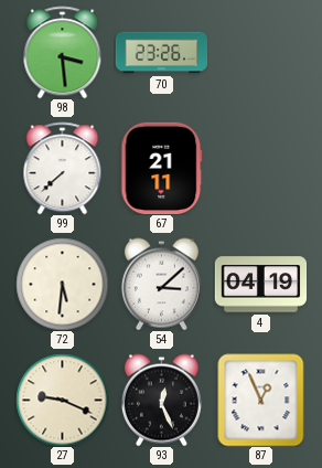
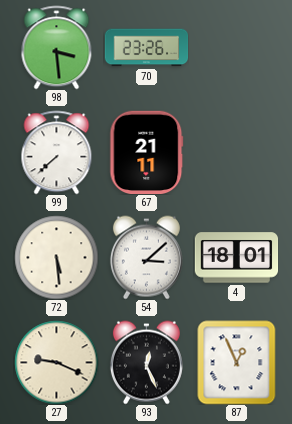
72: 5:31 -> 5:29
4: 04:19 -> 18:01
